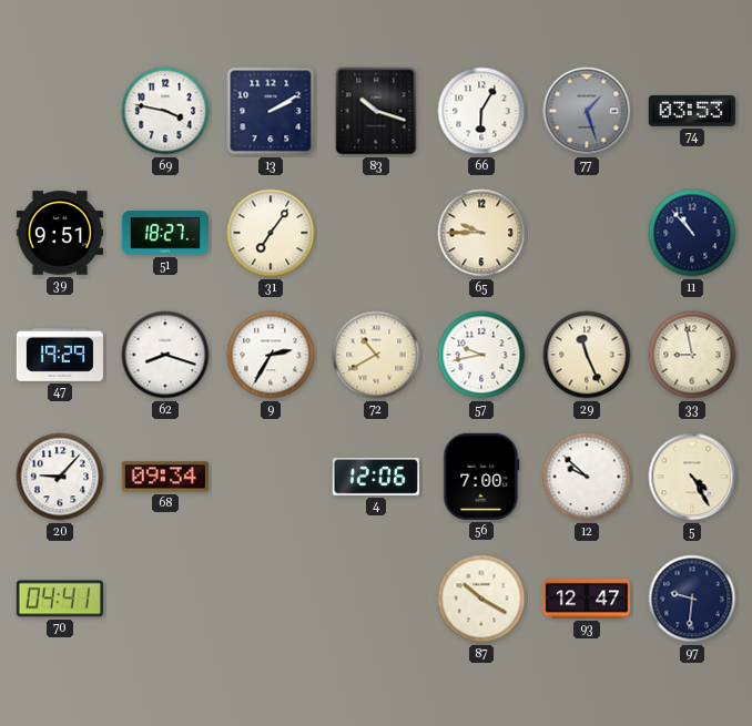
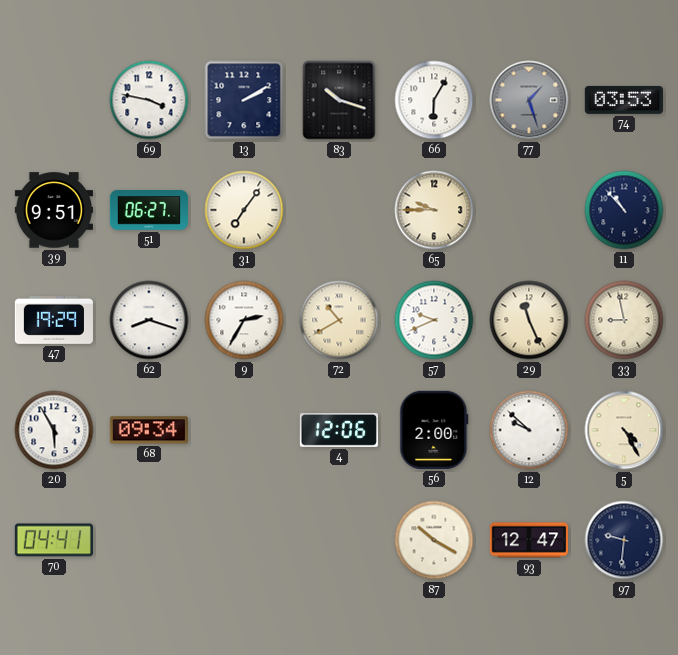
51: 18:27 -> 06:27
57: 9:43 -> 9:41
20: 9:07 -> 5:55
56: 7:00 -> 2:00
